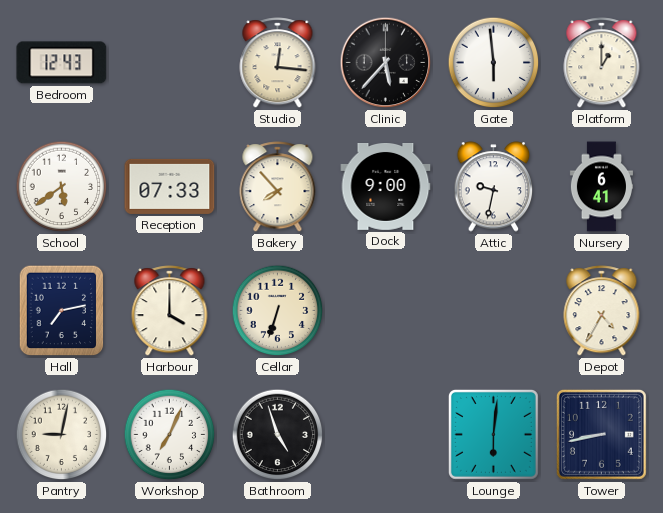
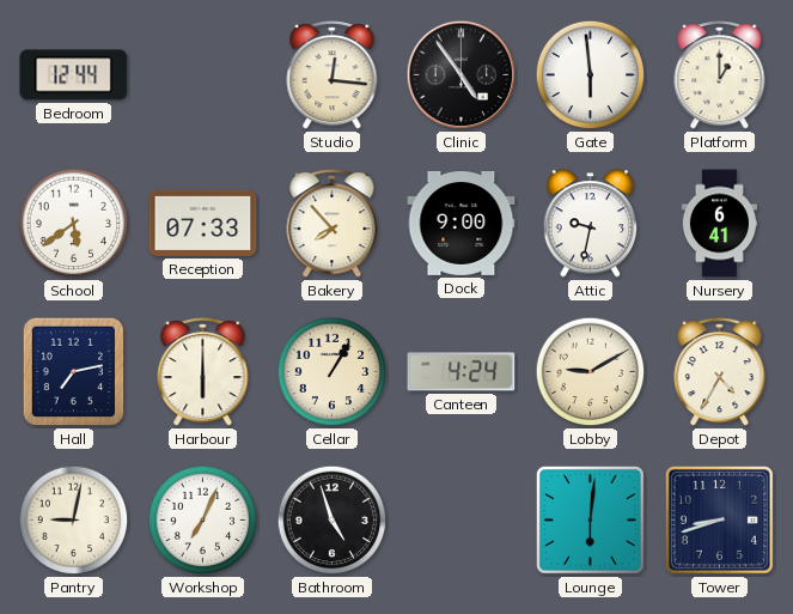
Bedroom: 12:43 -> 12:44
Clinic: 5:37 -> 4:54
Harbour: 4:00 -> 6:00
Cellar: 6:33 -> 1:05
Canteen: none -> 4:24
Lobby: none -> 9:10
Tower: 8:43 -> 8:42
